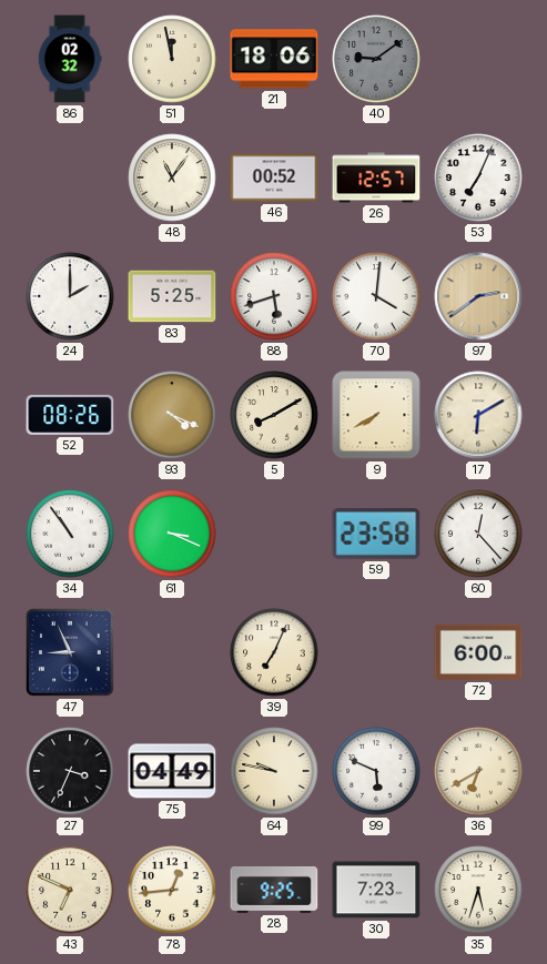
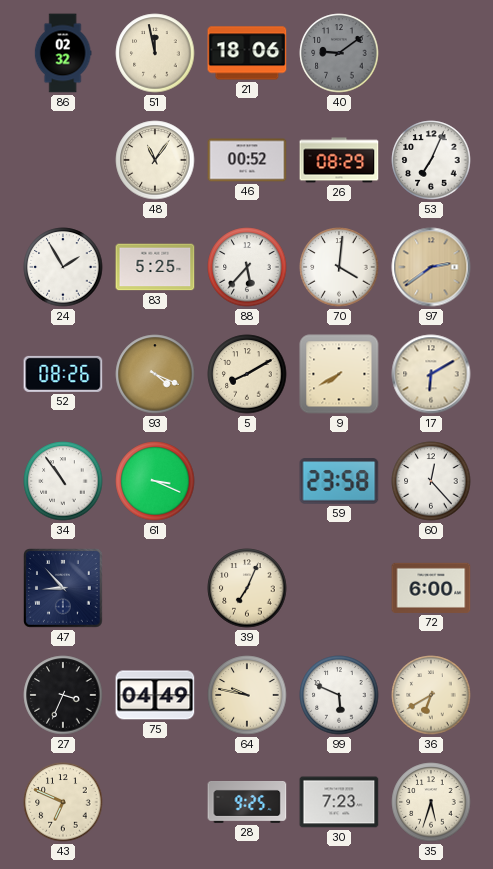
26: 12:57 -> 08:29
24: 2:00 -> 1:55
88: 5:42 -> 5:37
47: 8:56 -> 8:53
78: 12:44 -> none
